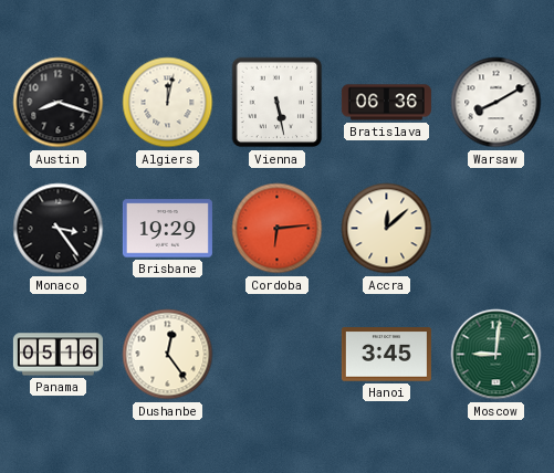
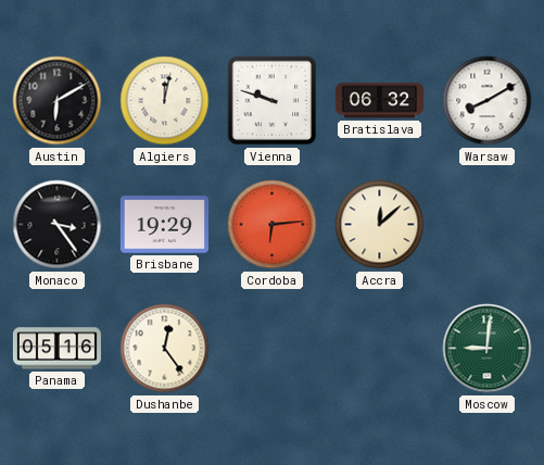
Austin: 8:18 -> 6:10
Vienna: 5:28 -> 9:48
Bratislava: 06:36 -> 06:32
Hanoi: 3:45 -> none
